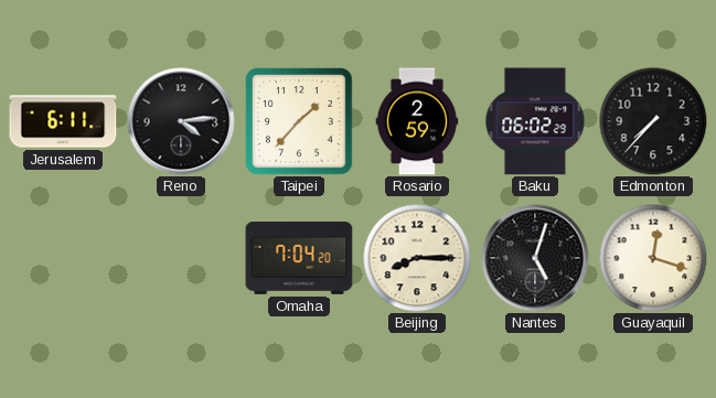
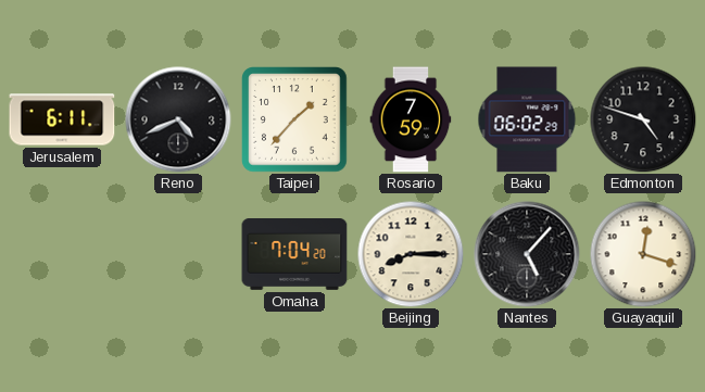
Reno: 4:14 -> 4:41
Rosario: 2:59 -> 7:59
Edmonton: 7:37 -> 4:48
Nantes: 5:03 -> 5:07
